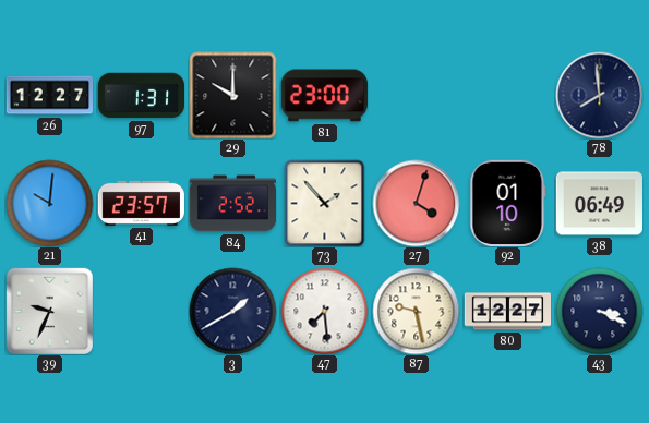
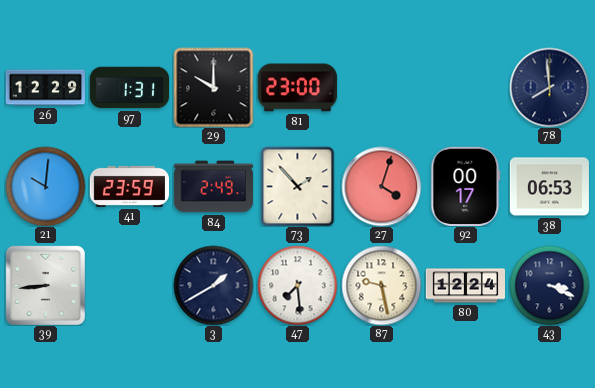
26: 12:27 -> 12:29
41: 23:57 -> 23:59
84: 2:52 -> 2:49
92: 01:10 -> 00:17
38: 06:49 -> 06:53
39: 9:34 -> 8:44
80: 12:27 -> 12:24
